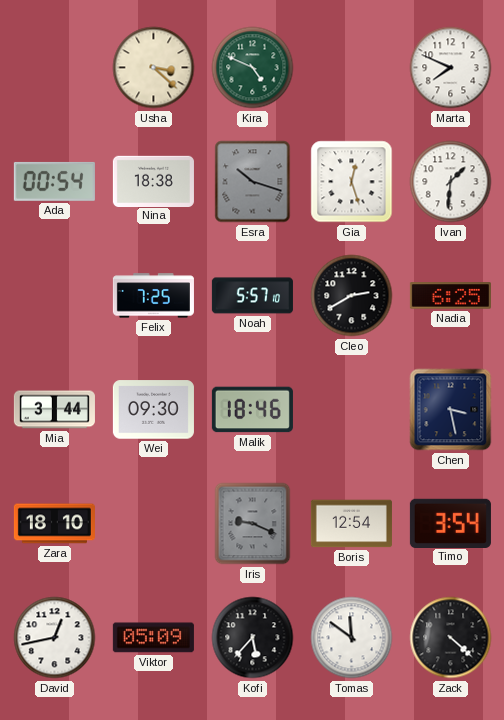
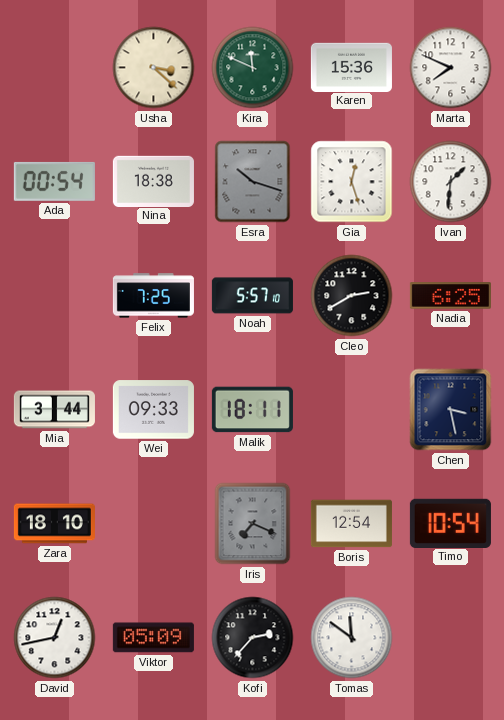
Kira: 4:49 -> 11:49
Karen: none -> 15:36
Wei: 09:30 -> 09:33
Malik: 18:46 -> 18:11
Iris: 9:19 -> 7:19
Timo: 3:54 -> 10:54
Kofi: 5:37 -> 2:37
Zack: 4:22 -> none
